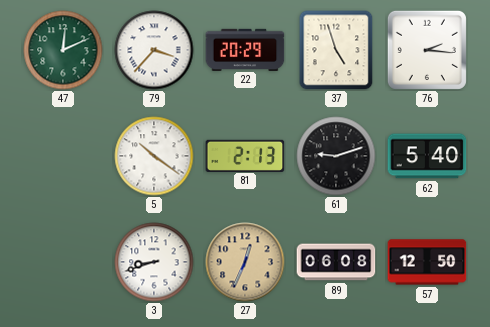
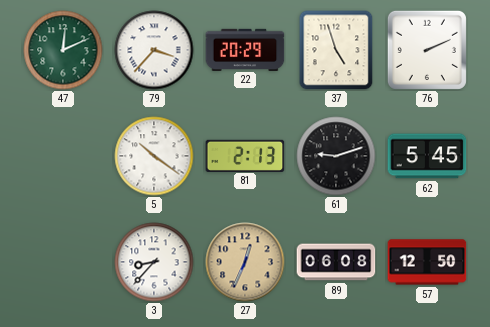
76: 2:16 -> 2:11
62: 5:40 -> 5:45
3: 8:42 -> 8:37
